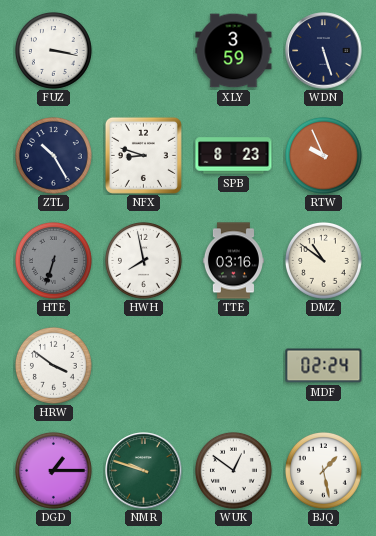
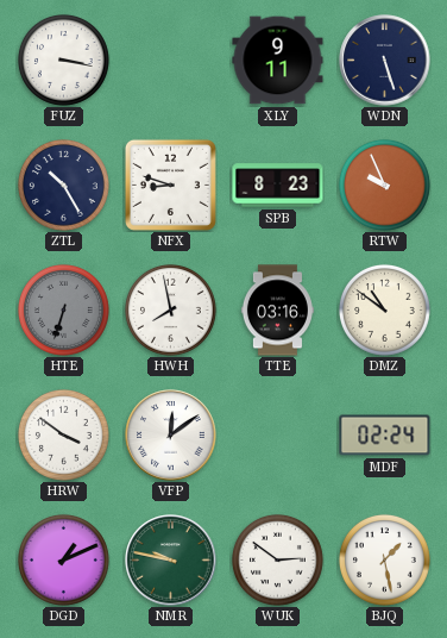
XLY: 3:59 -> 9:11
VFP: none -> 12:09
DGD: 1:15 -> 1:11
NMR: 9:48 -> 9:47
WUK: 12:51 -> 2:51
